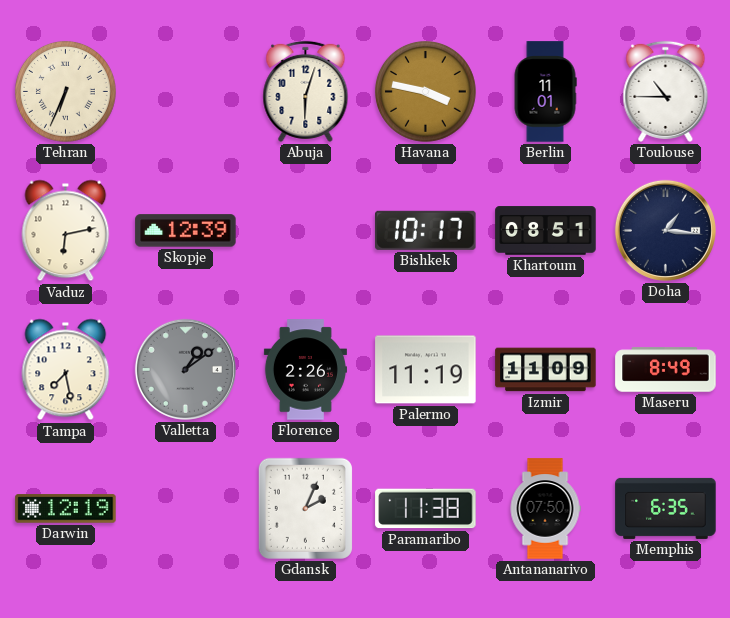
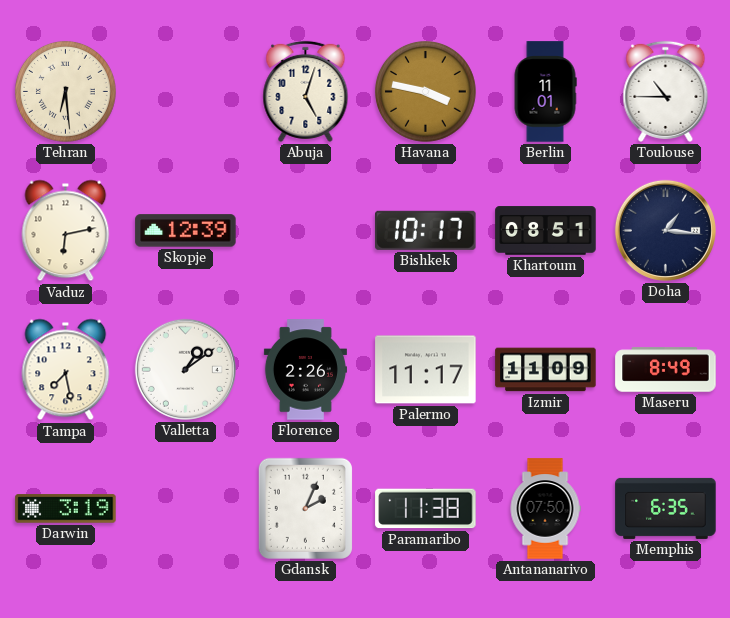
Tehran: 6:34 -> 6:29
Abuja: 6:03 -> 5:03
Valletta dial: grey -> white
Palermo: 11:19 -> 11:17
Darwin: 12:19 -> 3:19
